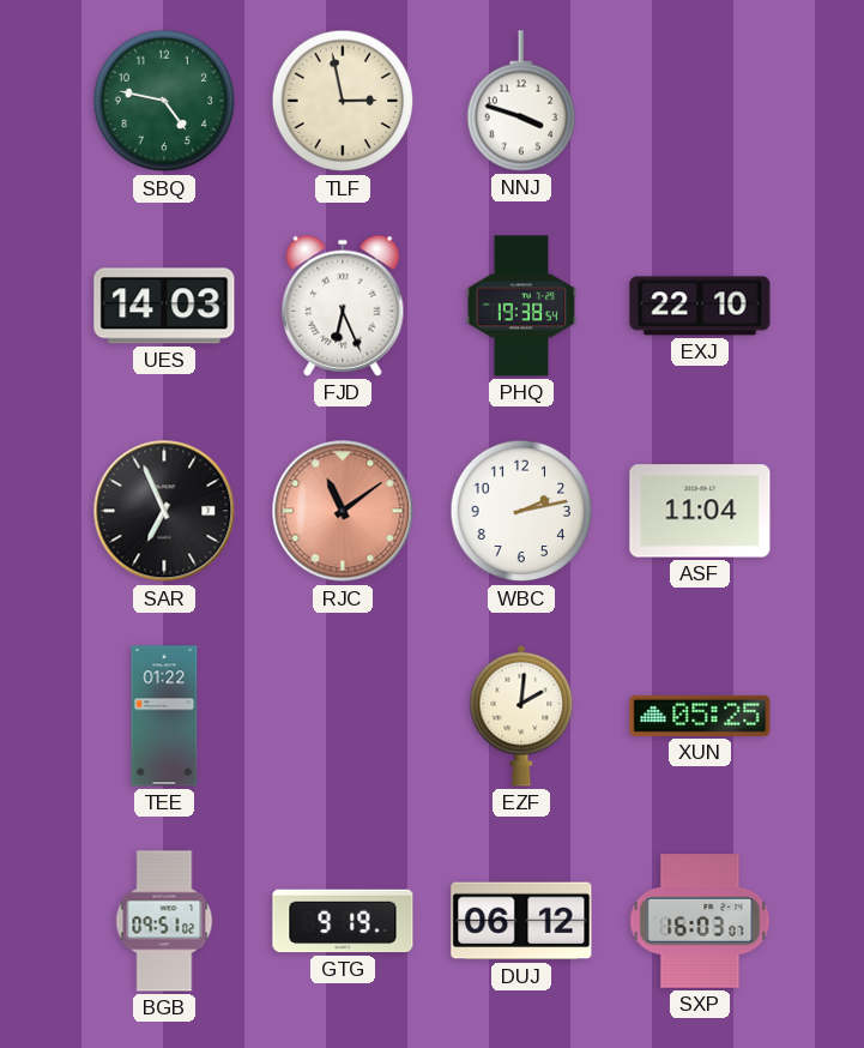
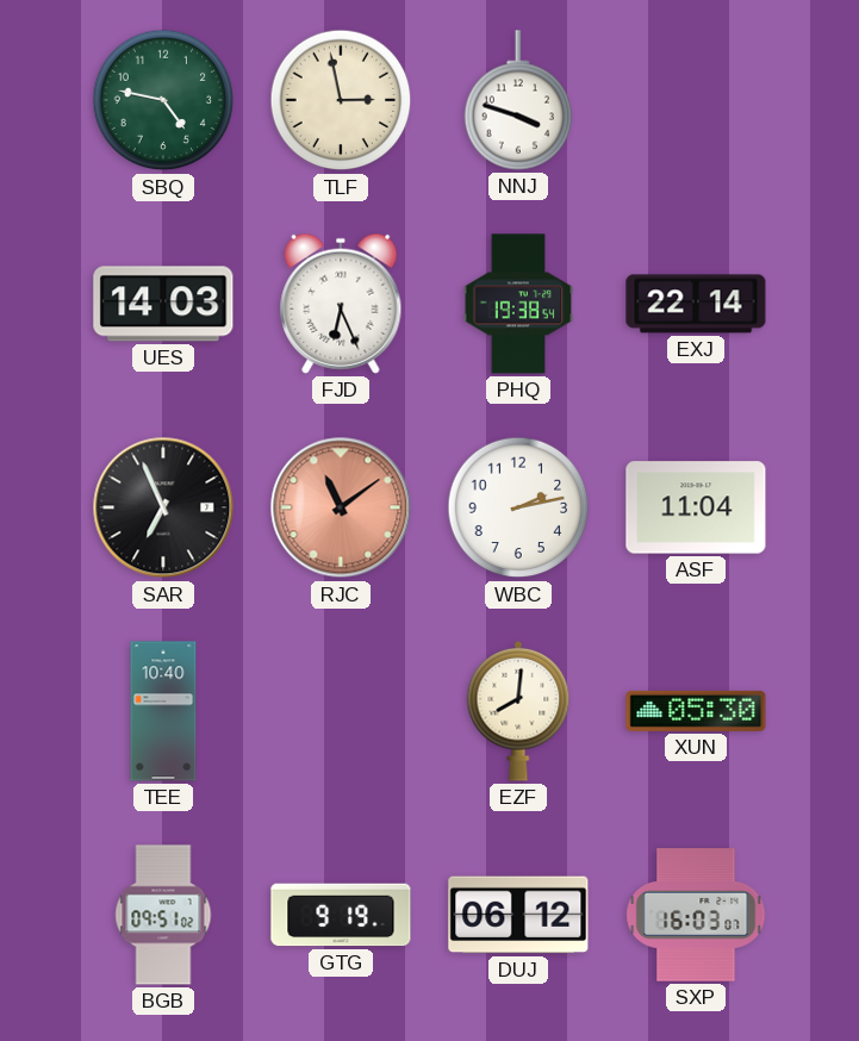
EXJ: 22:10 -> 22:14
TEE: 01:22 -> 10:40
EZF: 2:01 -> 8:01
XUN: 05:25 -> 05:30
